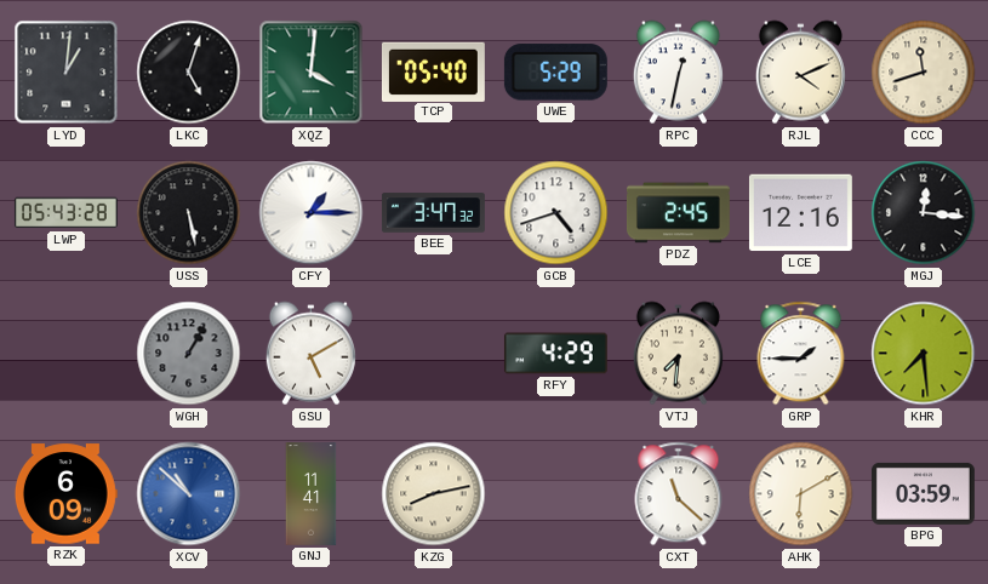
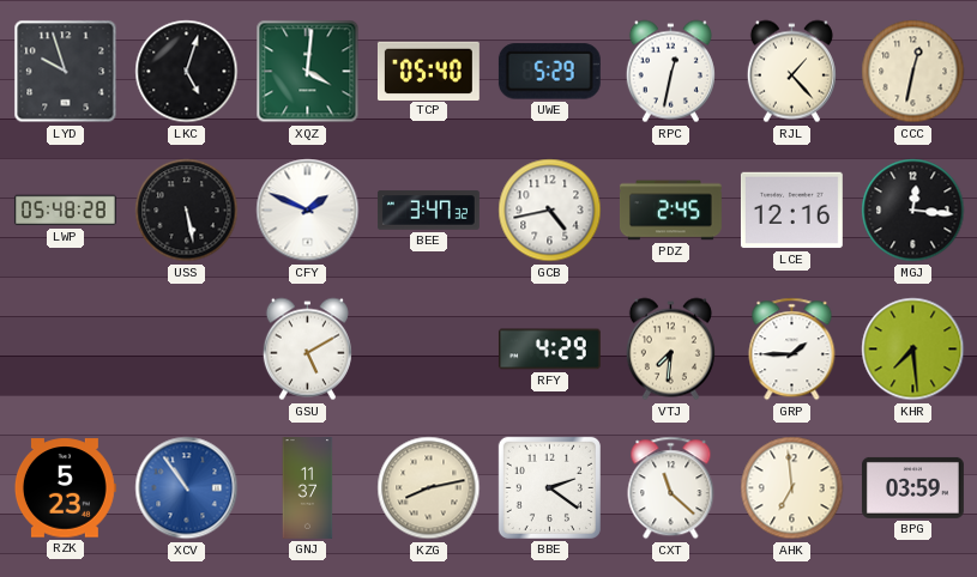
LYD: 1:01 -> 9:57
RJL: 4:11 -> 1:23
CCC: 11:42 -> 12:32
LWP: 05:43 -> 05:48
CFY: 1:15 -> 1:49
GCB: 4:42 -> 4:43
WGH: 1:05 -> none
RZK: 6:09 -> 5:23
XCV: 10:52 -> 10:54
GNJ: 11:41 -> 11:37
BBE: none -> 2:21
AHK: 6:10 -> 6:59
